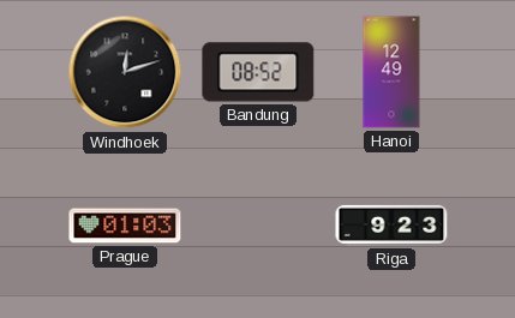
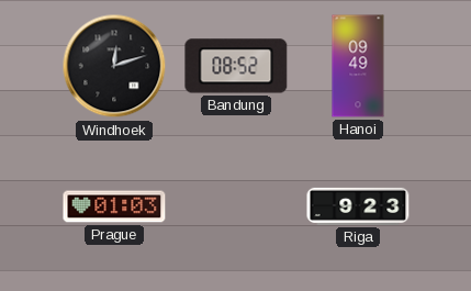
Hanoi: 12:49 -> 09:49
